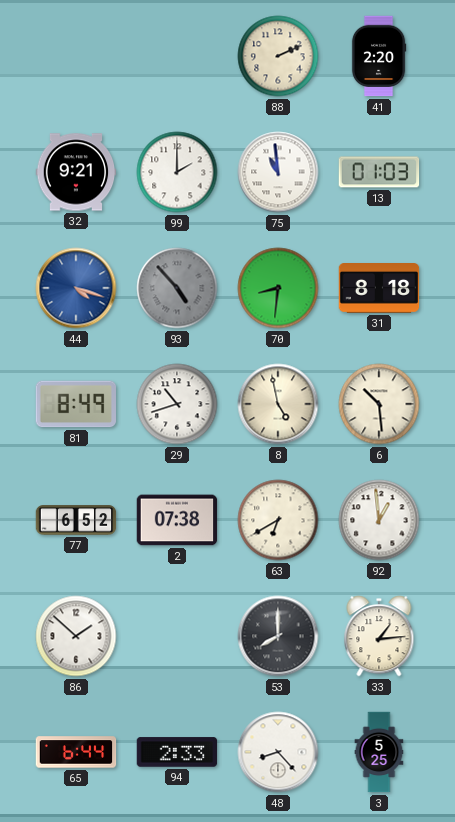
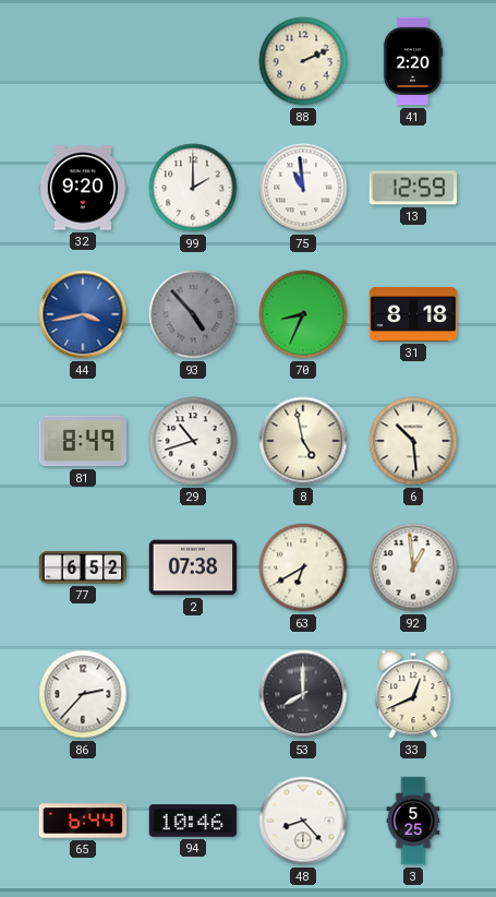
32: 9:21 -> 9:20
13: 01:03 -> 12:59
44: 4:18 -> 3:43
70: 8:31 -> 8:34
86: 1:52 -> 2:37
33: 1:14 -> 12:41
94: 2:33 -> 10:46
